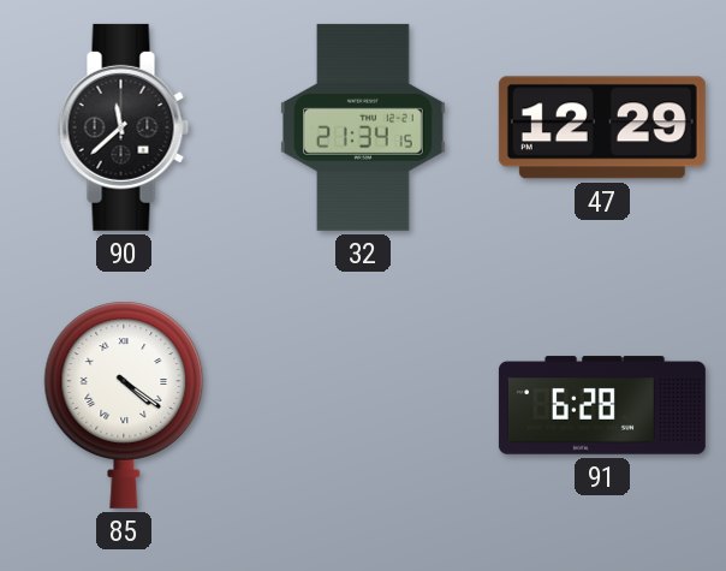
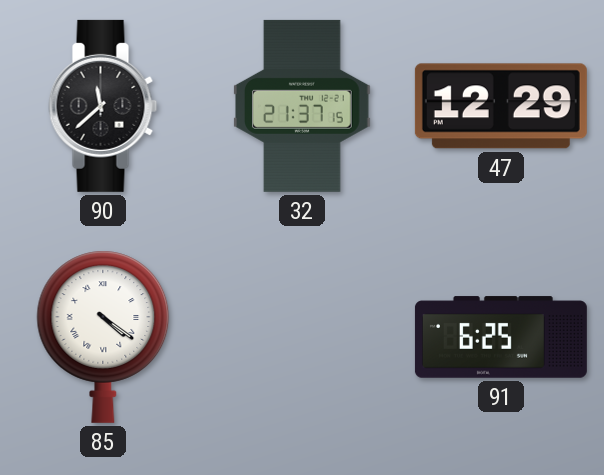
32: 21:34 -> 21:37
91: 6:28 -> 6:25
